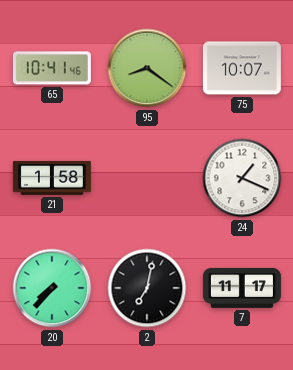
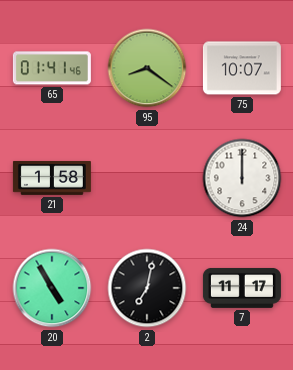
65: 10:41 -> 01:41
24: 1:19 -> 12:00
20: 7:37 -> 4:55
